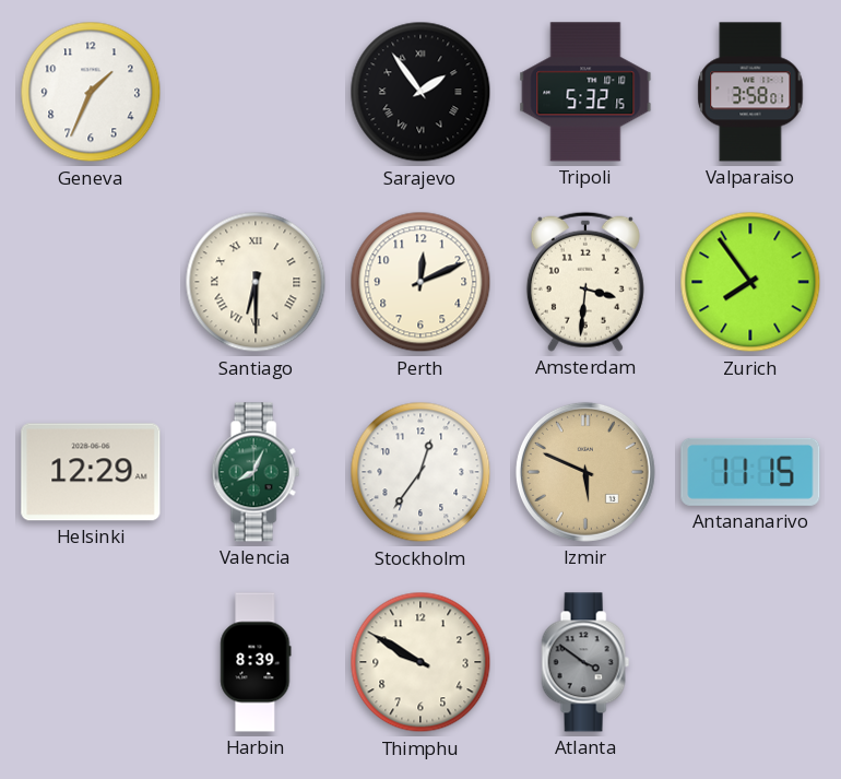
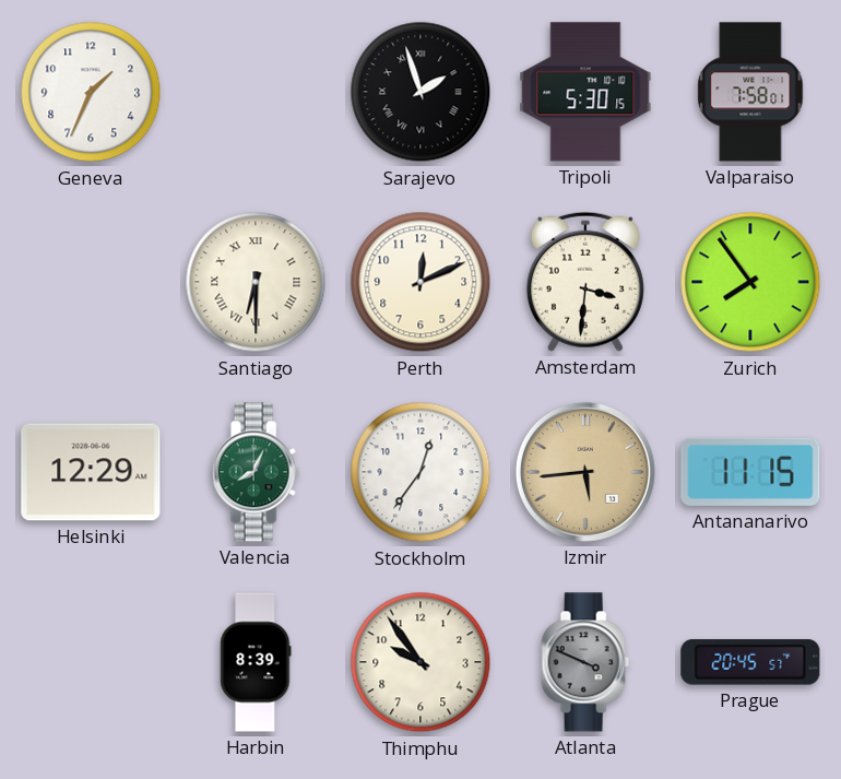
Sarajevo: 1:54 -> 1:57
Tripoli: 5:32 -> 5:30
Valparaiso: 3:58 -> 7:58
Izmir: 5:49 -> 5:44
Thimphu: 9:50 -> 9:54
Atlanta: 3:51 -> 3:49
Prague: none -> 20:45
